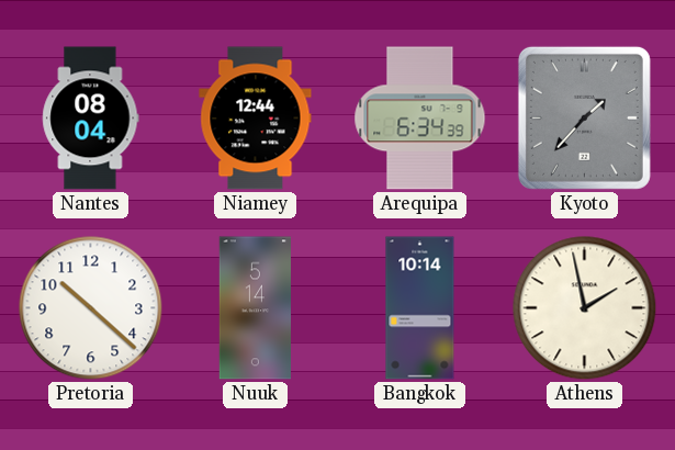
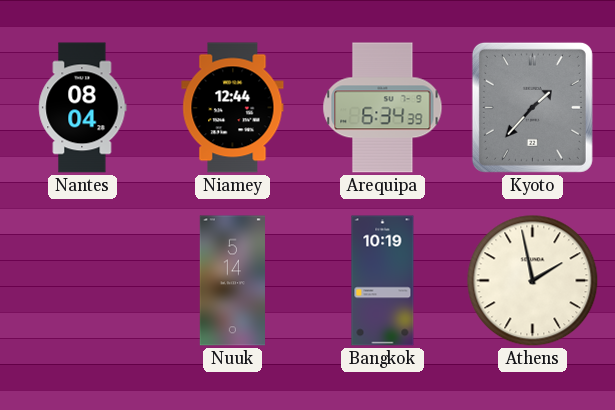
Pretoria: 10:22 -> none
Bangkok: 10:14 -> 10:19
